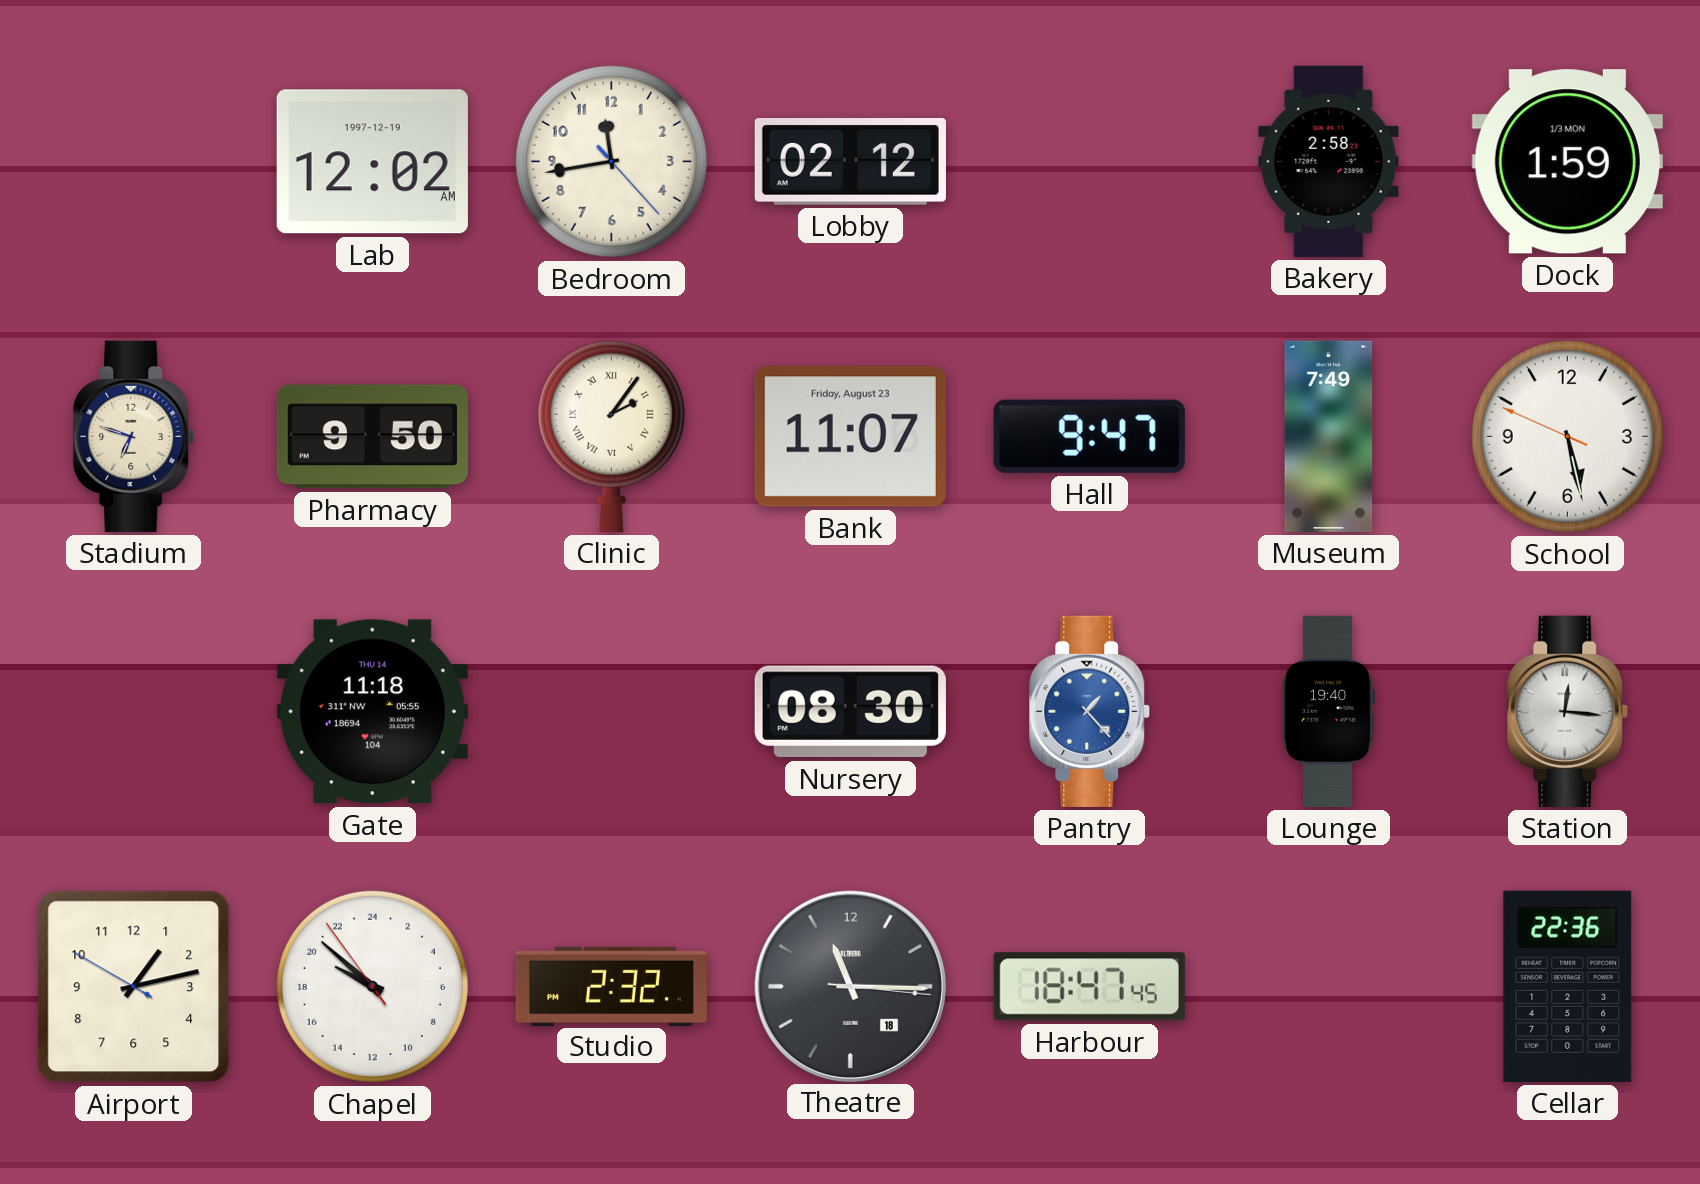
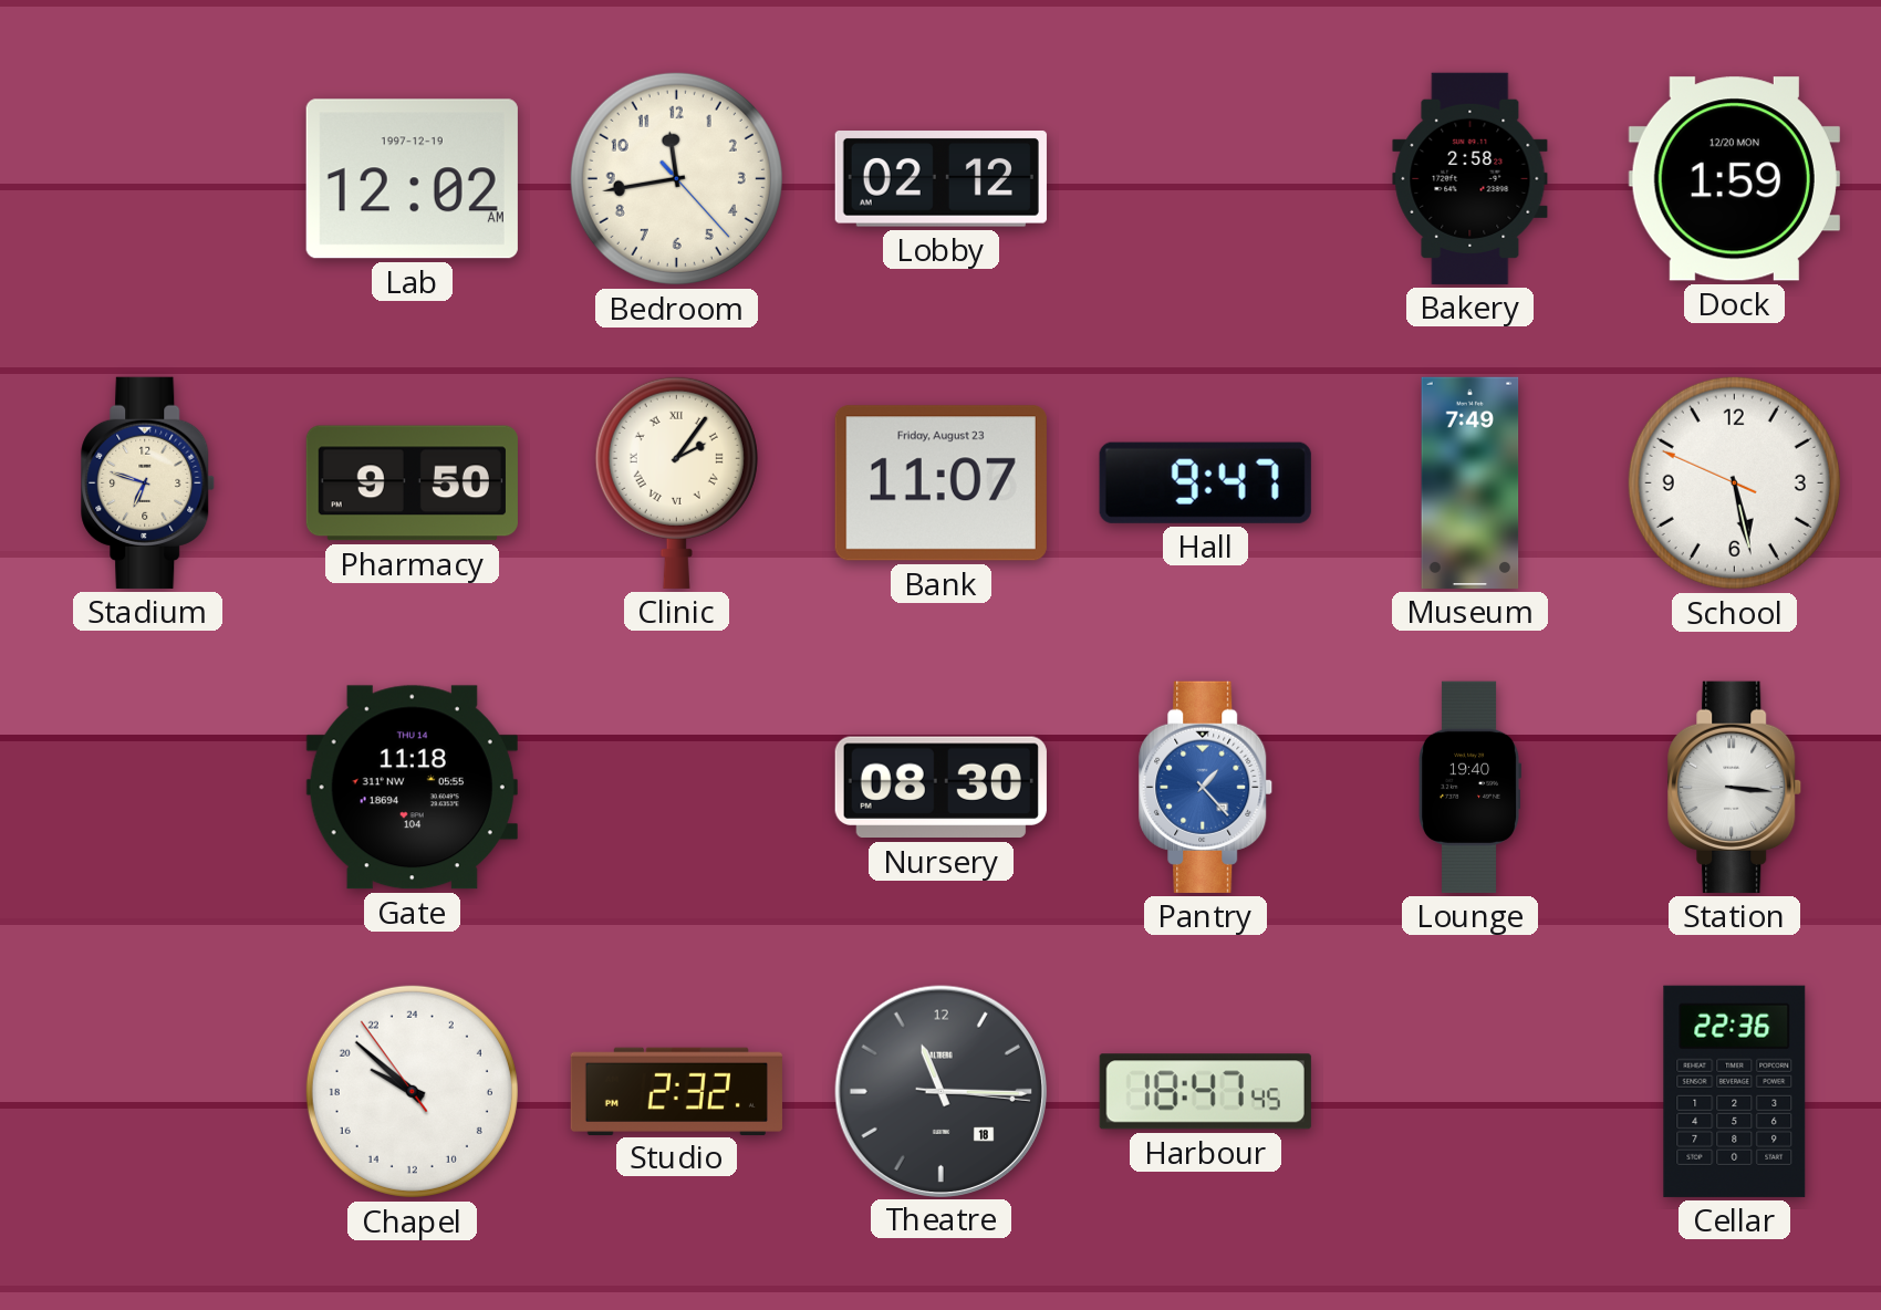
Dock date: 1/3 MON -> 12/20 MON
Station: 12:16 -> 3:16
Airport: 1:12 -> none
